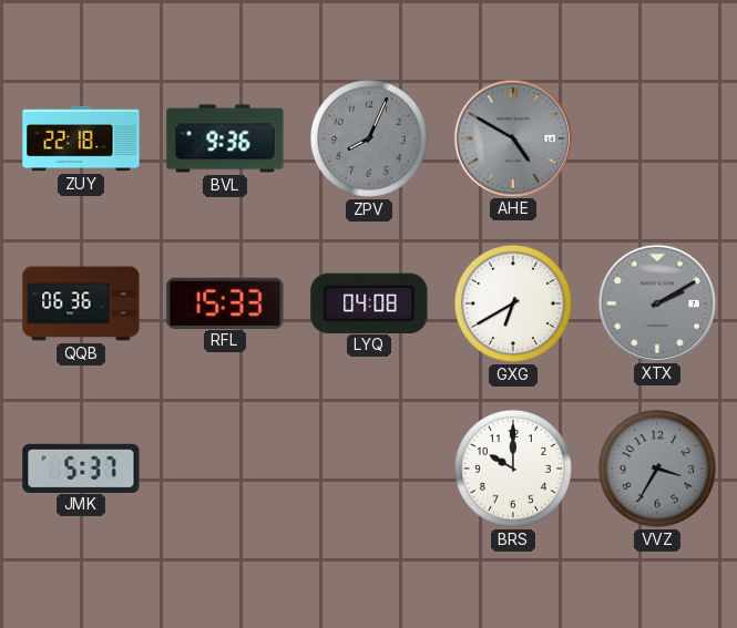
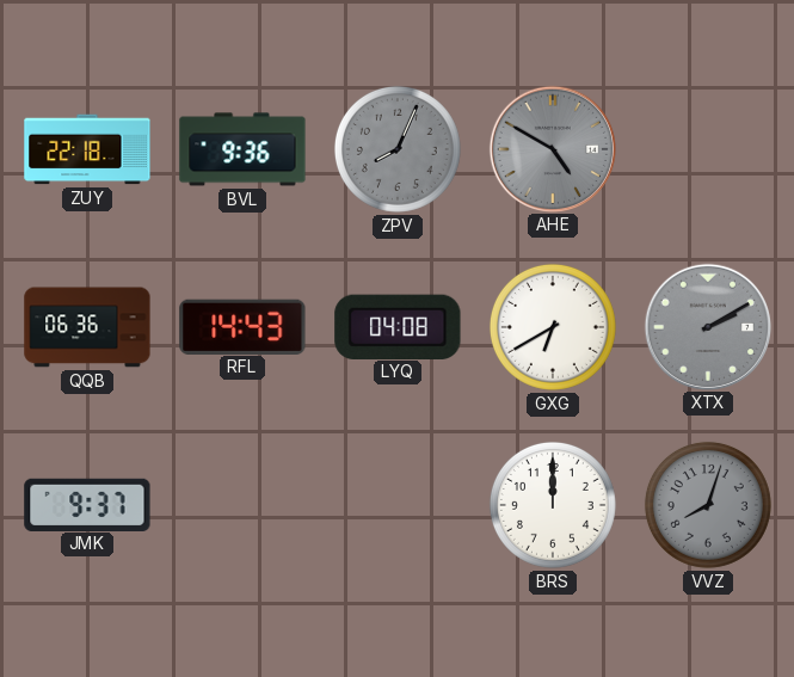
RFL: 15:33 -> 14:43
JMK: 5:37 -> 9:37
BRS: 10:00 -> 12:00
VVZ: 3:35 -> 8:03
